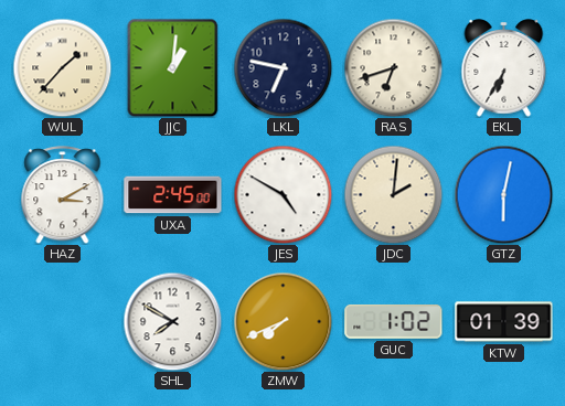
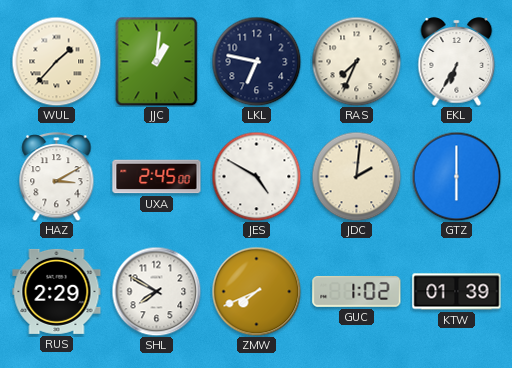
RAS: 6:42 -> 7:34
GTZ: 6:02 -> 6:00
RUS: none -> 2:29
